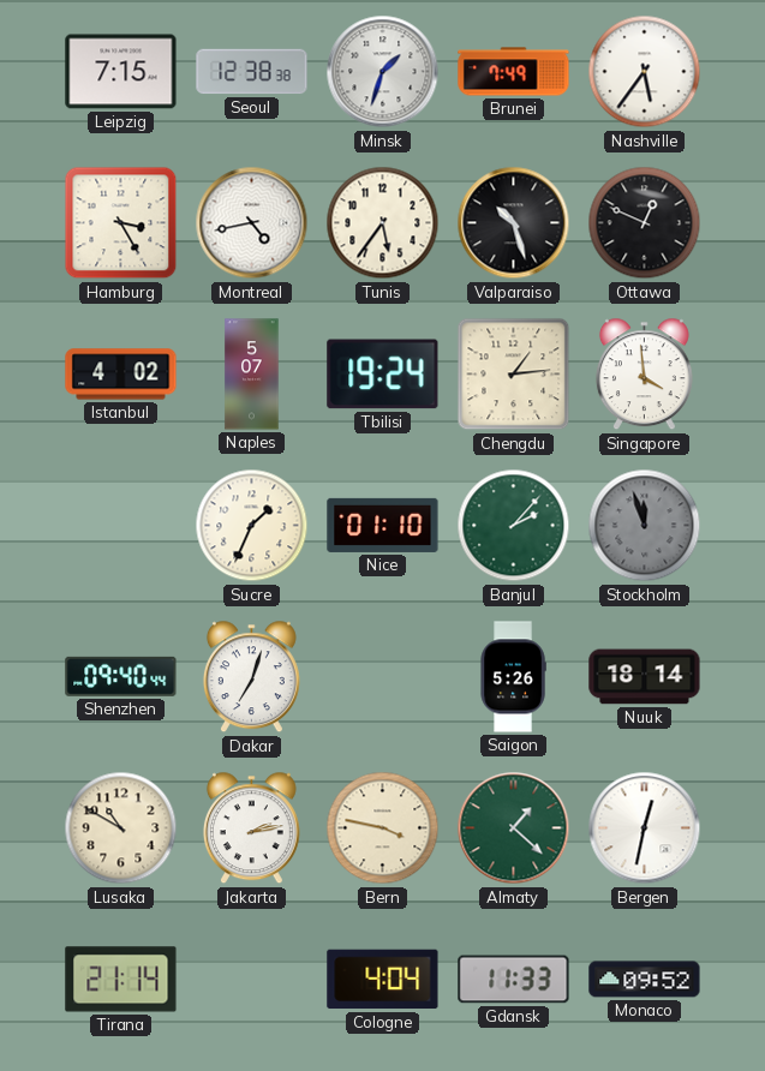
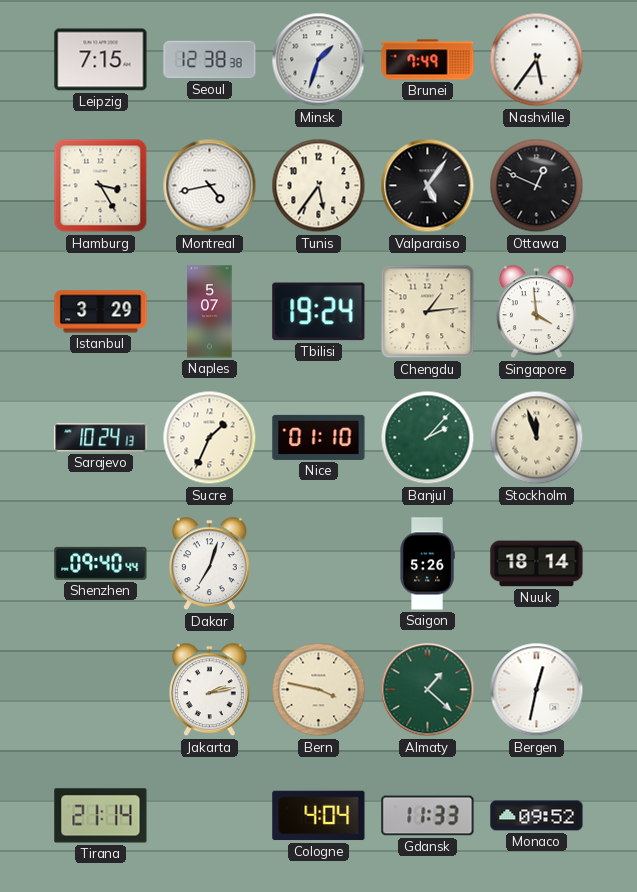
Valparaiso: 10:27 -> 5:06
Istanbul: 4:02 -> 3:29
Sarajevo: none -> 10:24
Stockholm dial: grey -> cream
Lusaka: 10:50 -> none
